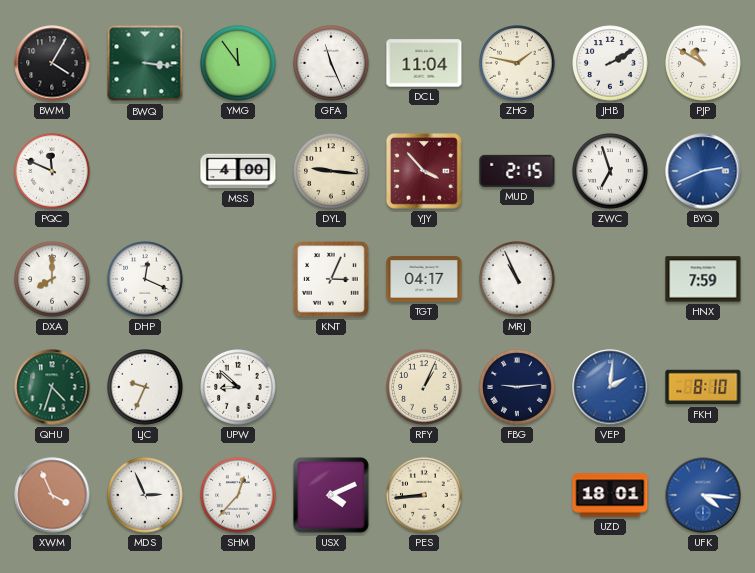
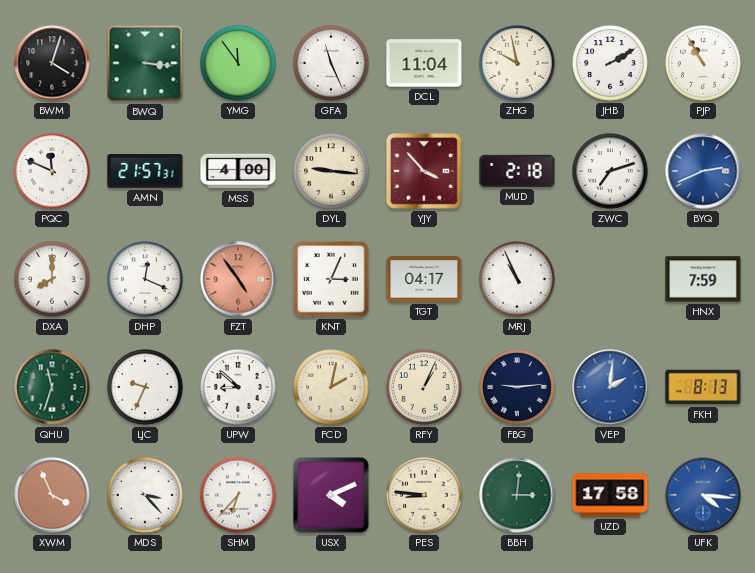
BWM: 4:05 -> 4:03
ZHG: 1:47 -> 9:58
PJP: 10:50 -> 10:55
AMN: none -> 21:57
MUD: 2:15 -> 2:18
ZWC: 6:57 -> 7:12
FZT: none -> 4:54
QHU: 4:33 -> 11:33
FCD: none -> 2:02
FKH: 8:10 -> 8:13
MDS: 2:56 -> 3:23
SHM: 12:37 -> 6:37
PES: 8:44 -> 8:46
BBH: none -> 3:01
UZD: 18:01 -> 17:58
